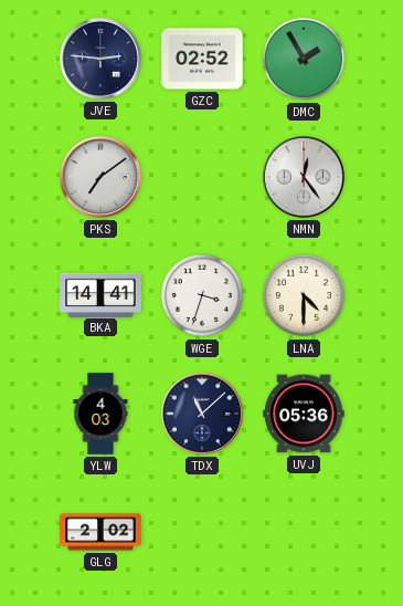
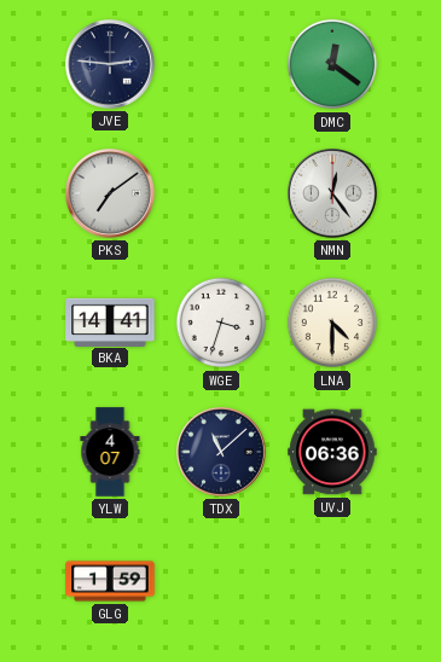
GZC: 02:52 -> none
DMC: 1:55 -> 12:21
YLW: 4:03 -> 4:07
UVJ: 05:36 -> 06:36
GLG: 2:02 -> 1:59
